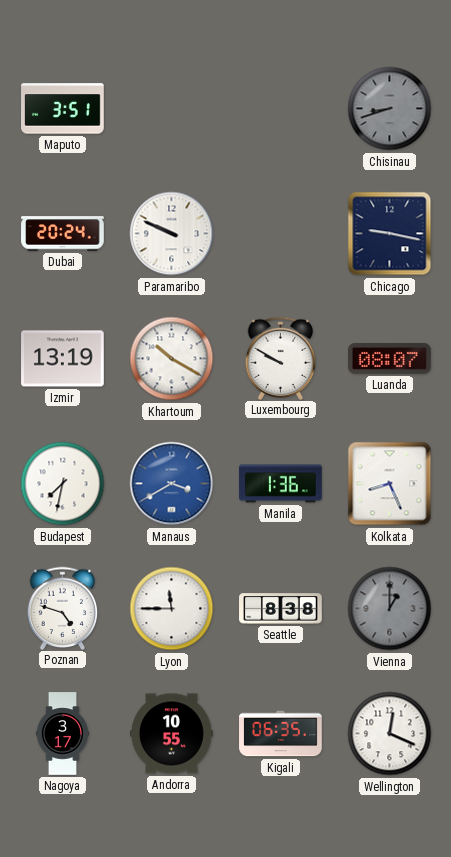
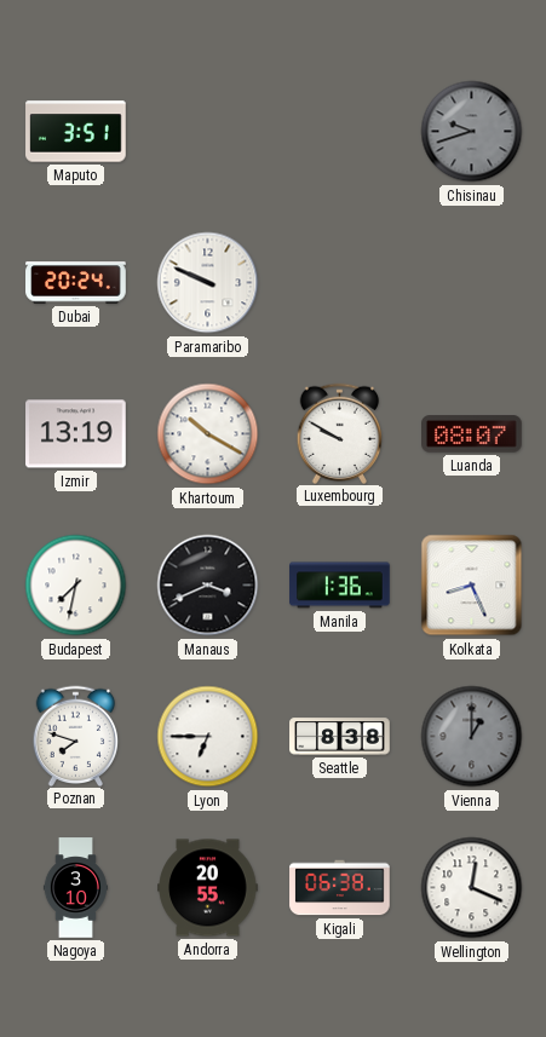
Chisinau: 8:42 -> 9:42
Chicago: 9:17 -> none
Manaus: 3:40 -> 3:41
Manaus dial: blue -> black
Poznan: 4:48 -> 7:48
Lyon: 11:45 -> 6:45
Nagoya: 3:17 -> 3:10
Andorra: 10:55 -> 20:55
Kigali: 06:35 -> 06:38
